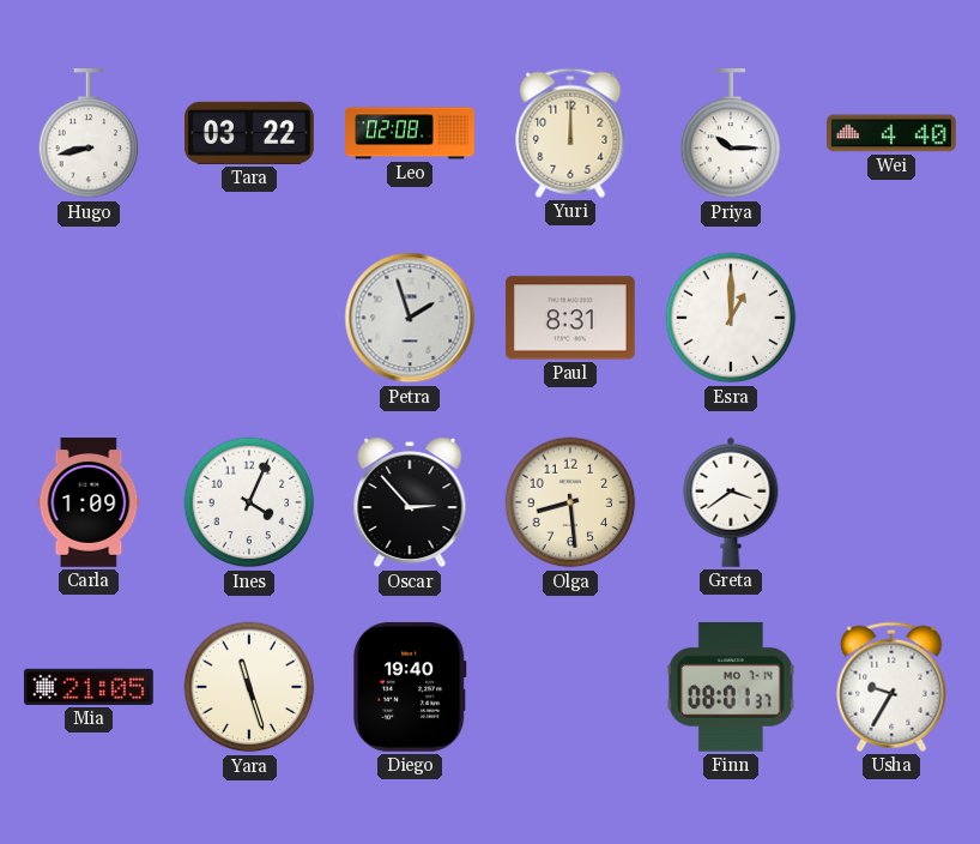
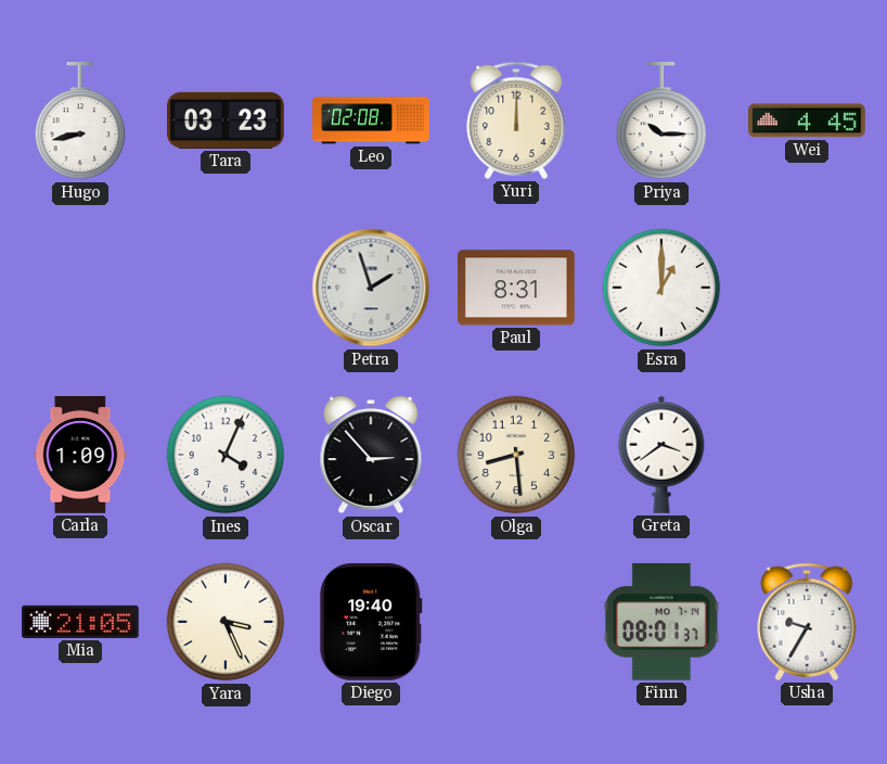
Tara: 03:22 -> 03:23
Wei: 4:40 -> 4:45
Yara: 11:27 -> 3:26
